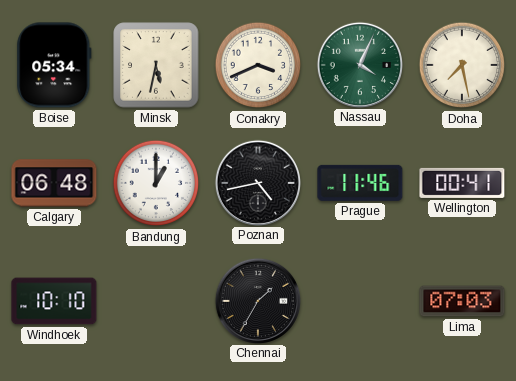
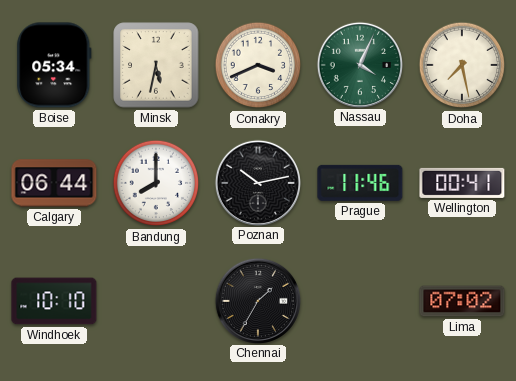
Calgary: 06:48 -> 06:44
Bandung: 1:00 -> 8:00
Poznan: 4:43 -> 10:13
Lima: 07:03 -> 07:02
